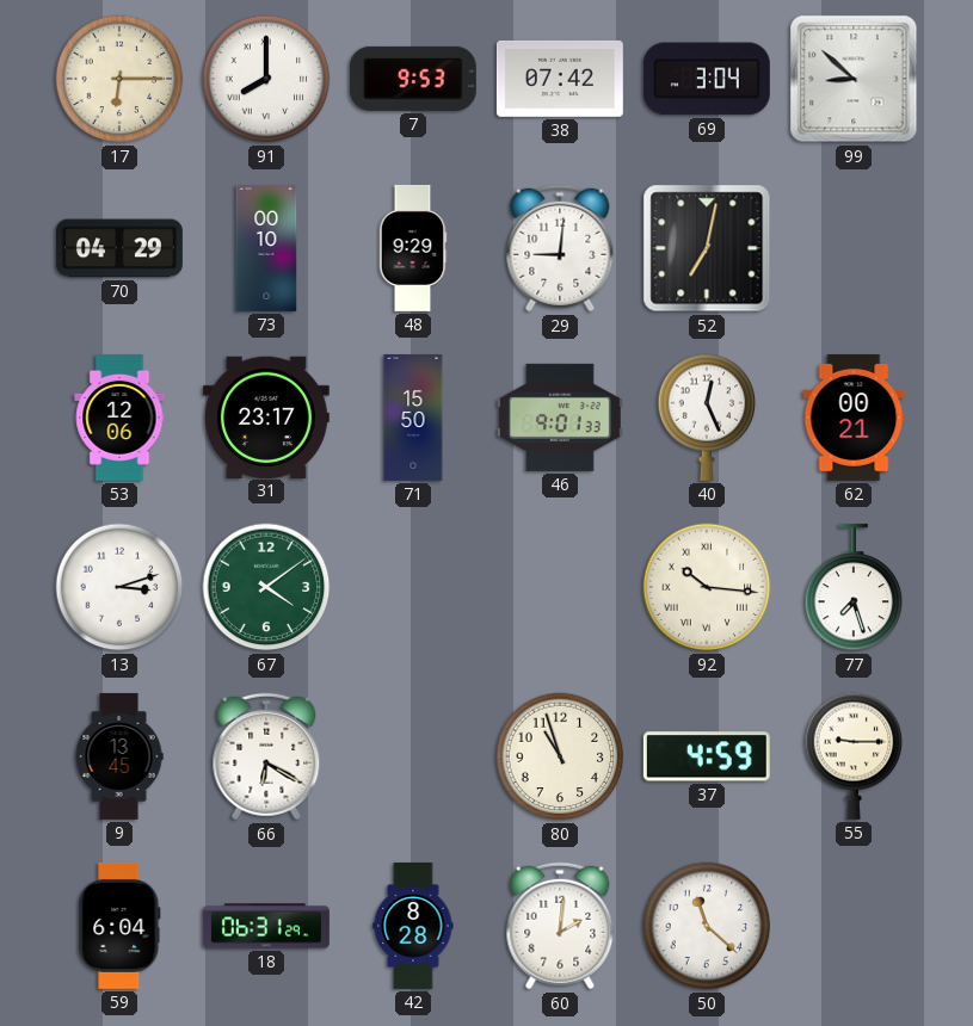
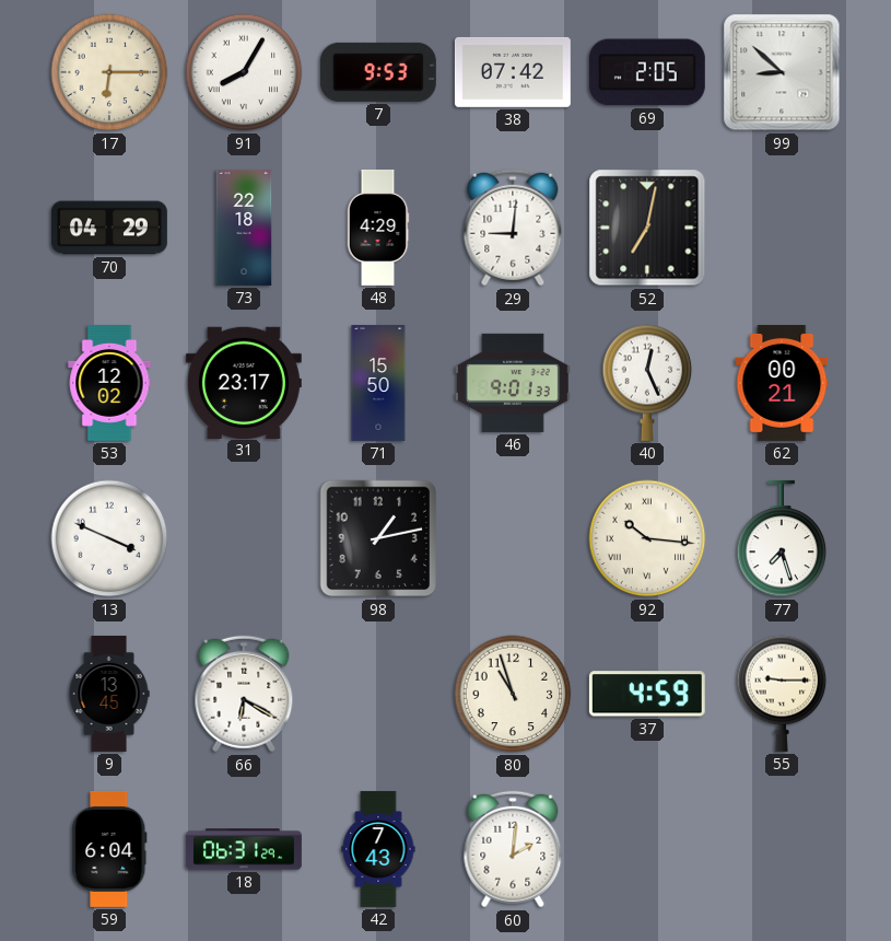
91: 8:00 -> 8:05
69: 3:04 -> 2:05
73: 00:10 -> 22:18
48: 9:29 -> 4:29
53: 12:06 -> 12:02
13: 3:12 -> 3:49
67: 4:09 -> none
98: none -> 1:13
42: 8:28 -> 7:43
50: 11:22 -> none
